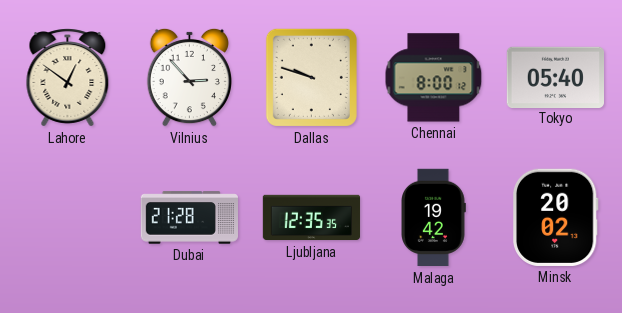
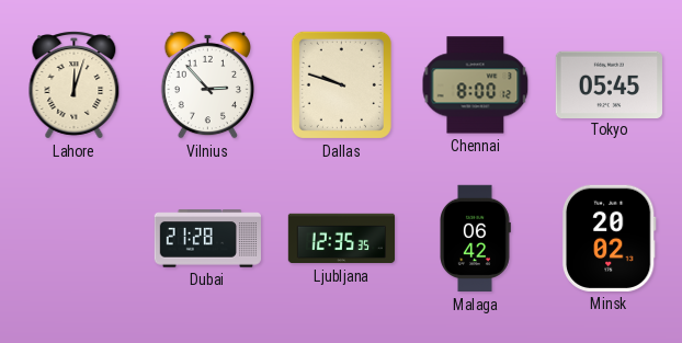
Lahore: 12:51 -> 12:03
Tokyo: 05:40 -> 05:45
Malaga: 19:42 -> 06:42
